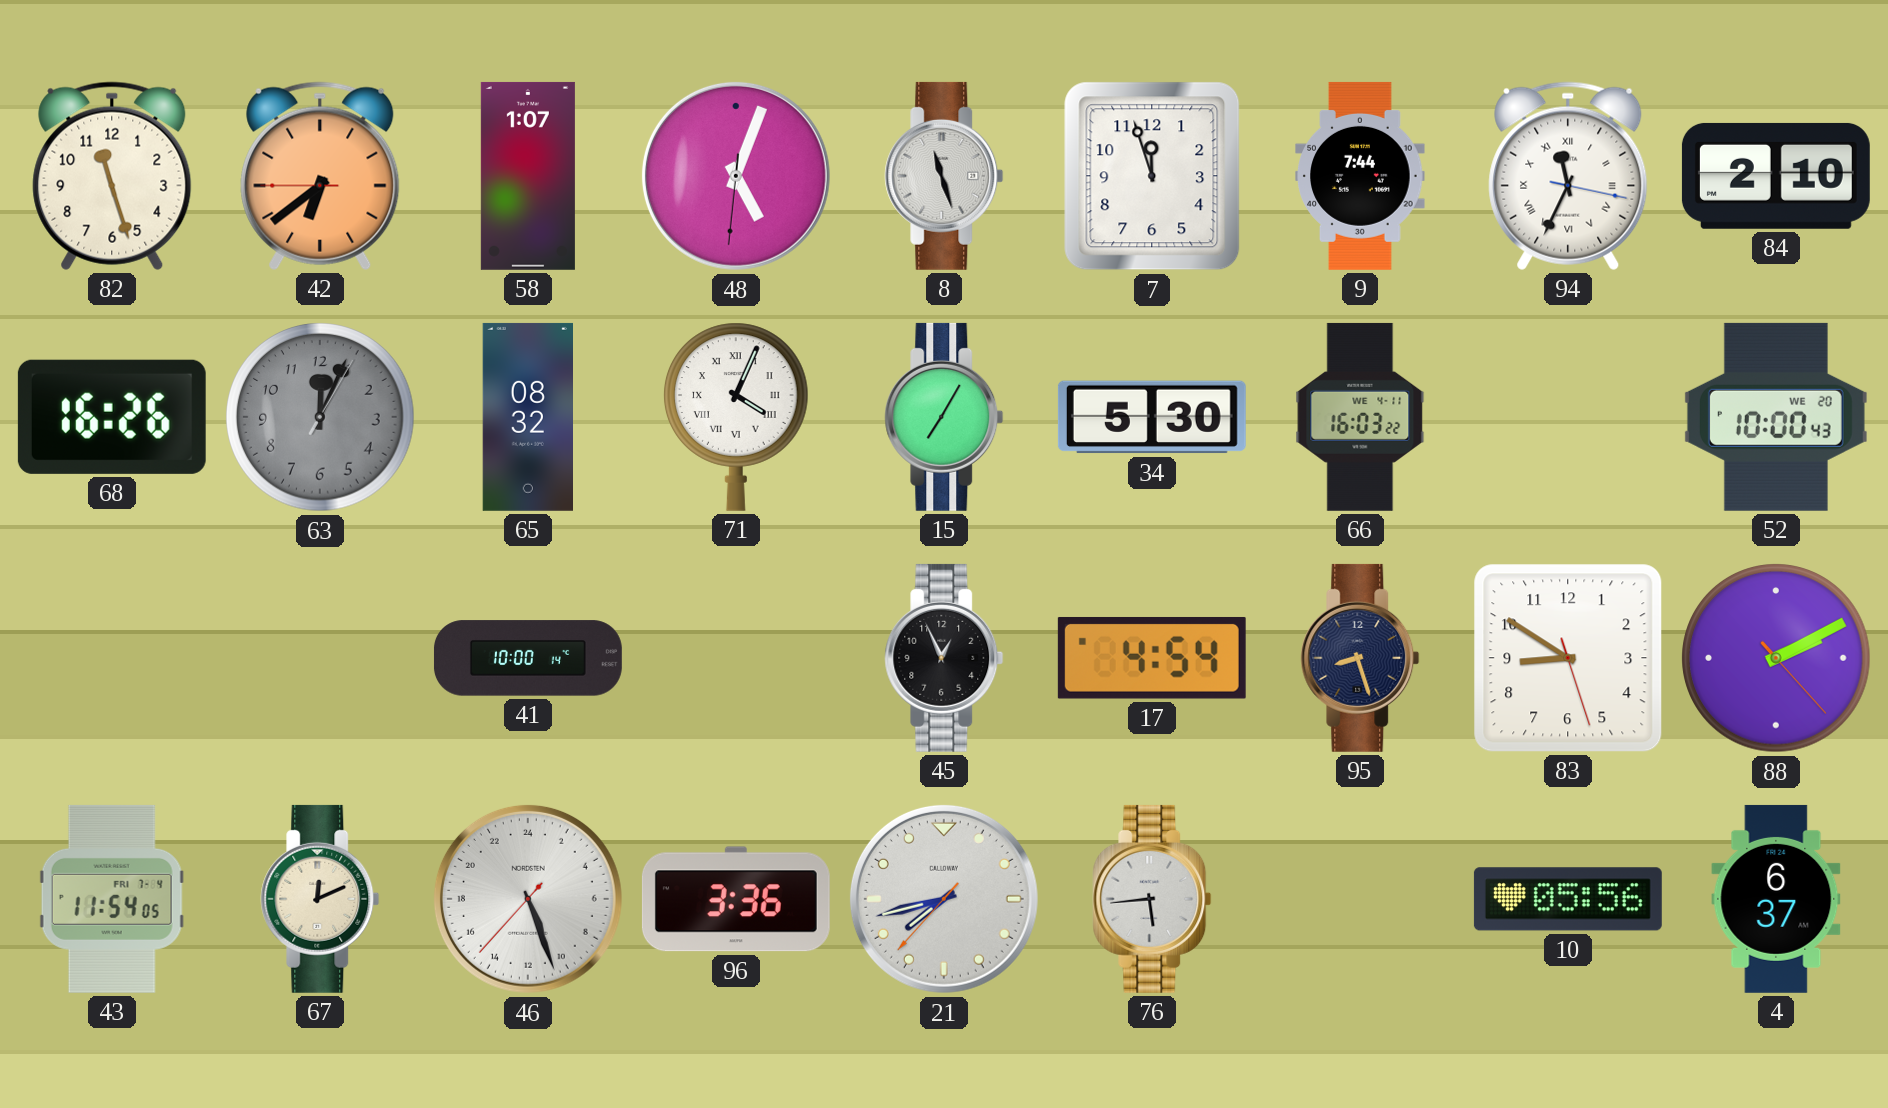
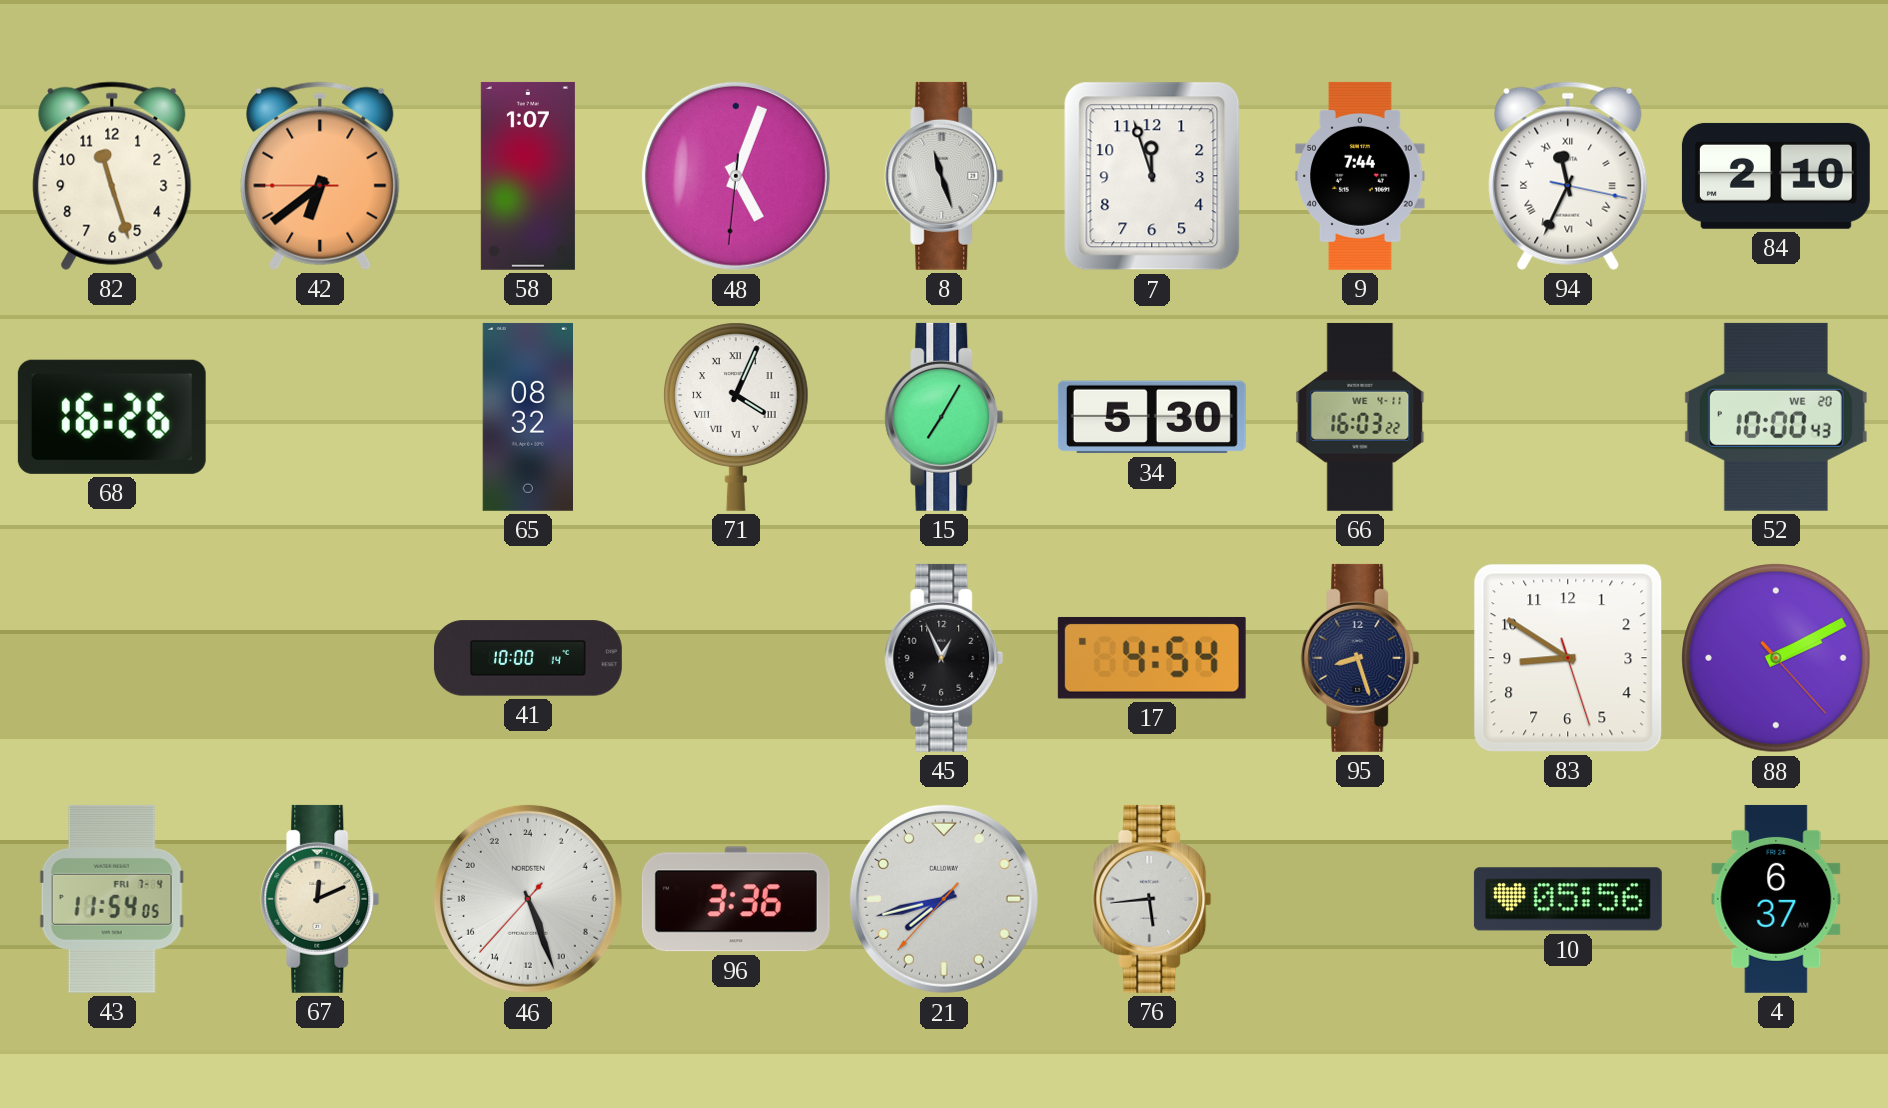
63: 12:04 -> none
